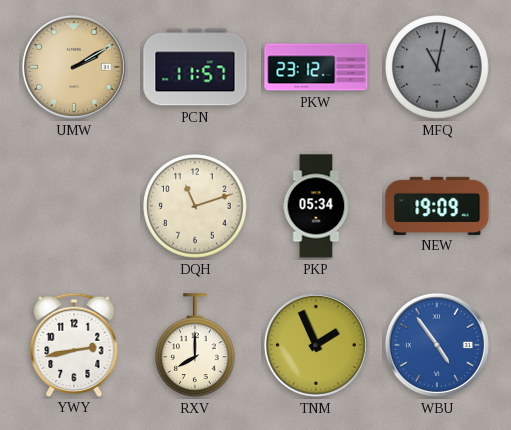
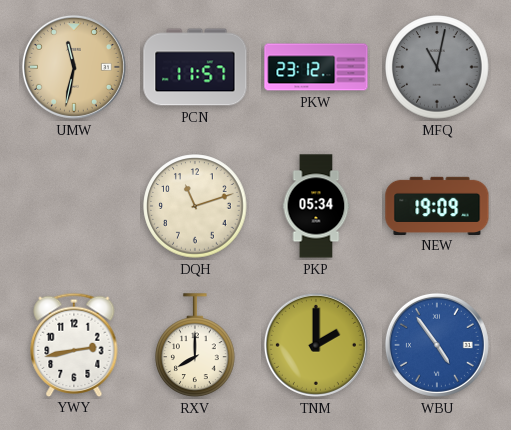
UMW: 2:10 -> 11:32
TNM: 1:56 -> 2:00
